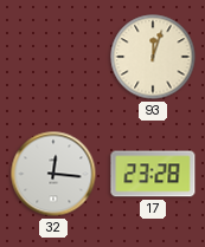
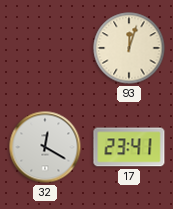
32: 12:16 -> 12:20
17: 23:28 -> 23:41
